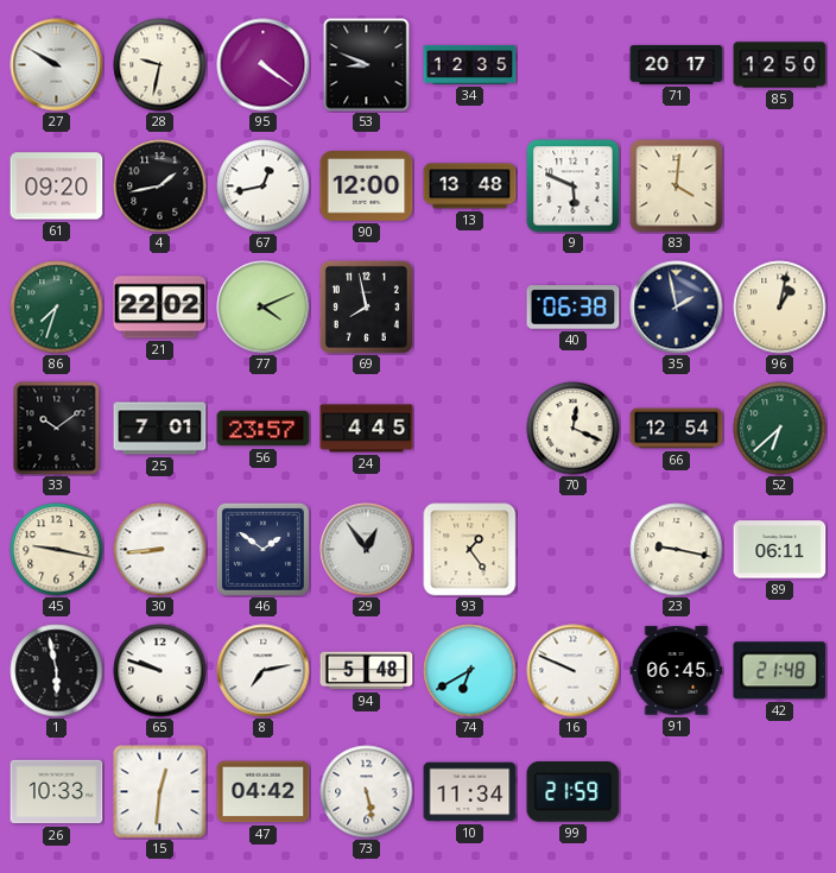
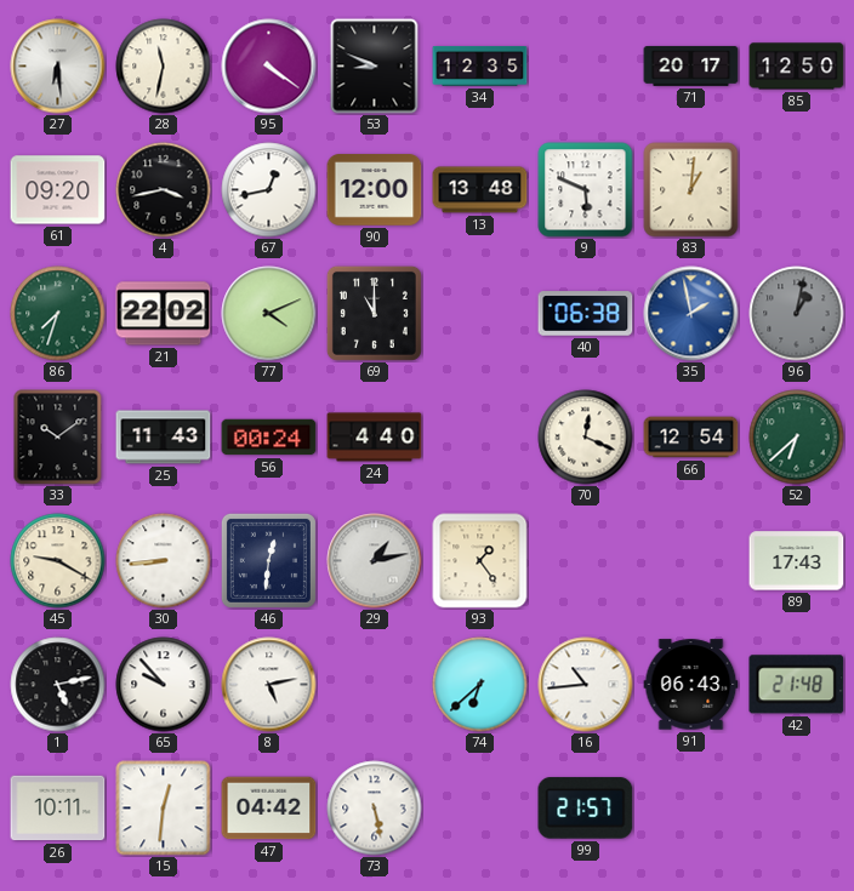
27: 9:50 -> 6:29
28: 9:32 -> 11:32
4: 1:43 -> 3:43
83: 4:01 -> 1:01
69: 7:58 -> 11:00
35 dial: navy -> blue
96 dial: cream -> grey
25: 7:01 -> 11:43
56: 23:57 -> 00:24
24: 4:45 -> 4:40
45: 9:17 -> 9:20
46: 1:51 -> 12:31
29: 12:54 -> 1:13
23: 9:17 -> none
89: 06:11 -> 17:43
1: 5:58 -> 5:13
65: 9:48 -> 9:53
8: 7:13 -> 5:13
94: 5:48 -> none
74: 6:40 -> 6:38
16: 9:49 -> 10:44
91: 06:45 -> 06:43
26: 10:33 -> 10:11
10: 11:34 -> none
99: 21:59 -> 21:57
